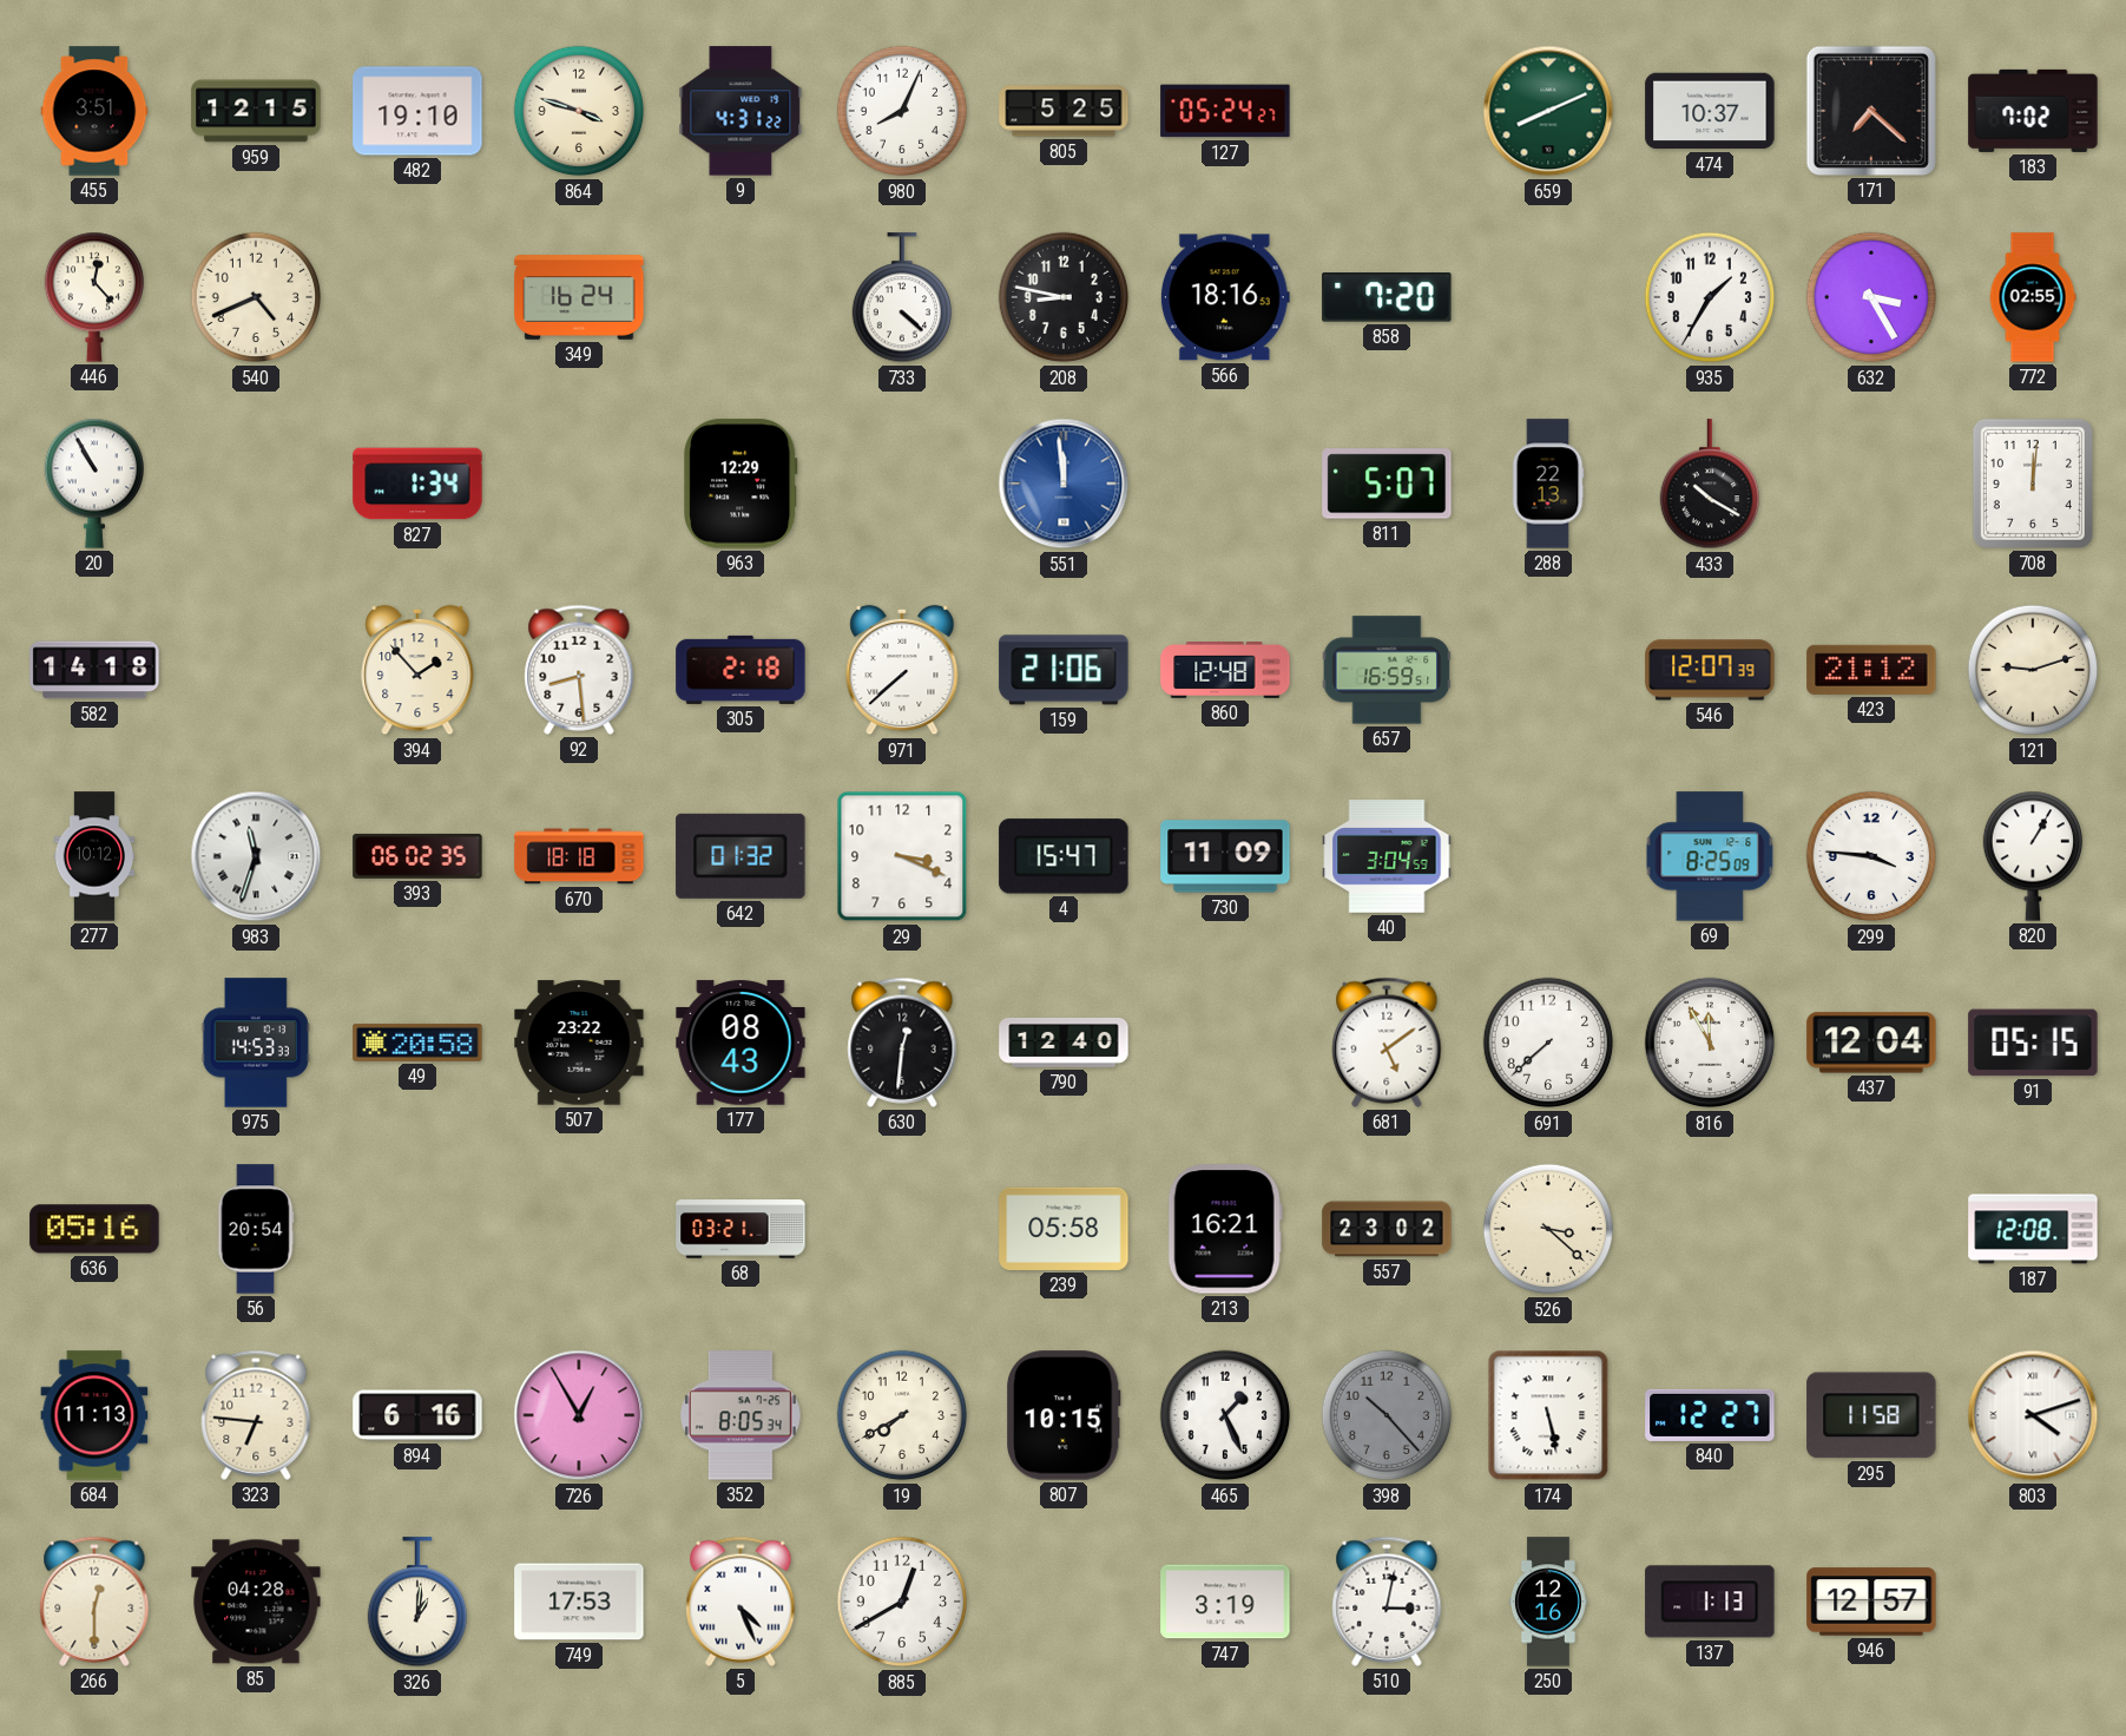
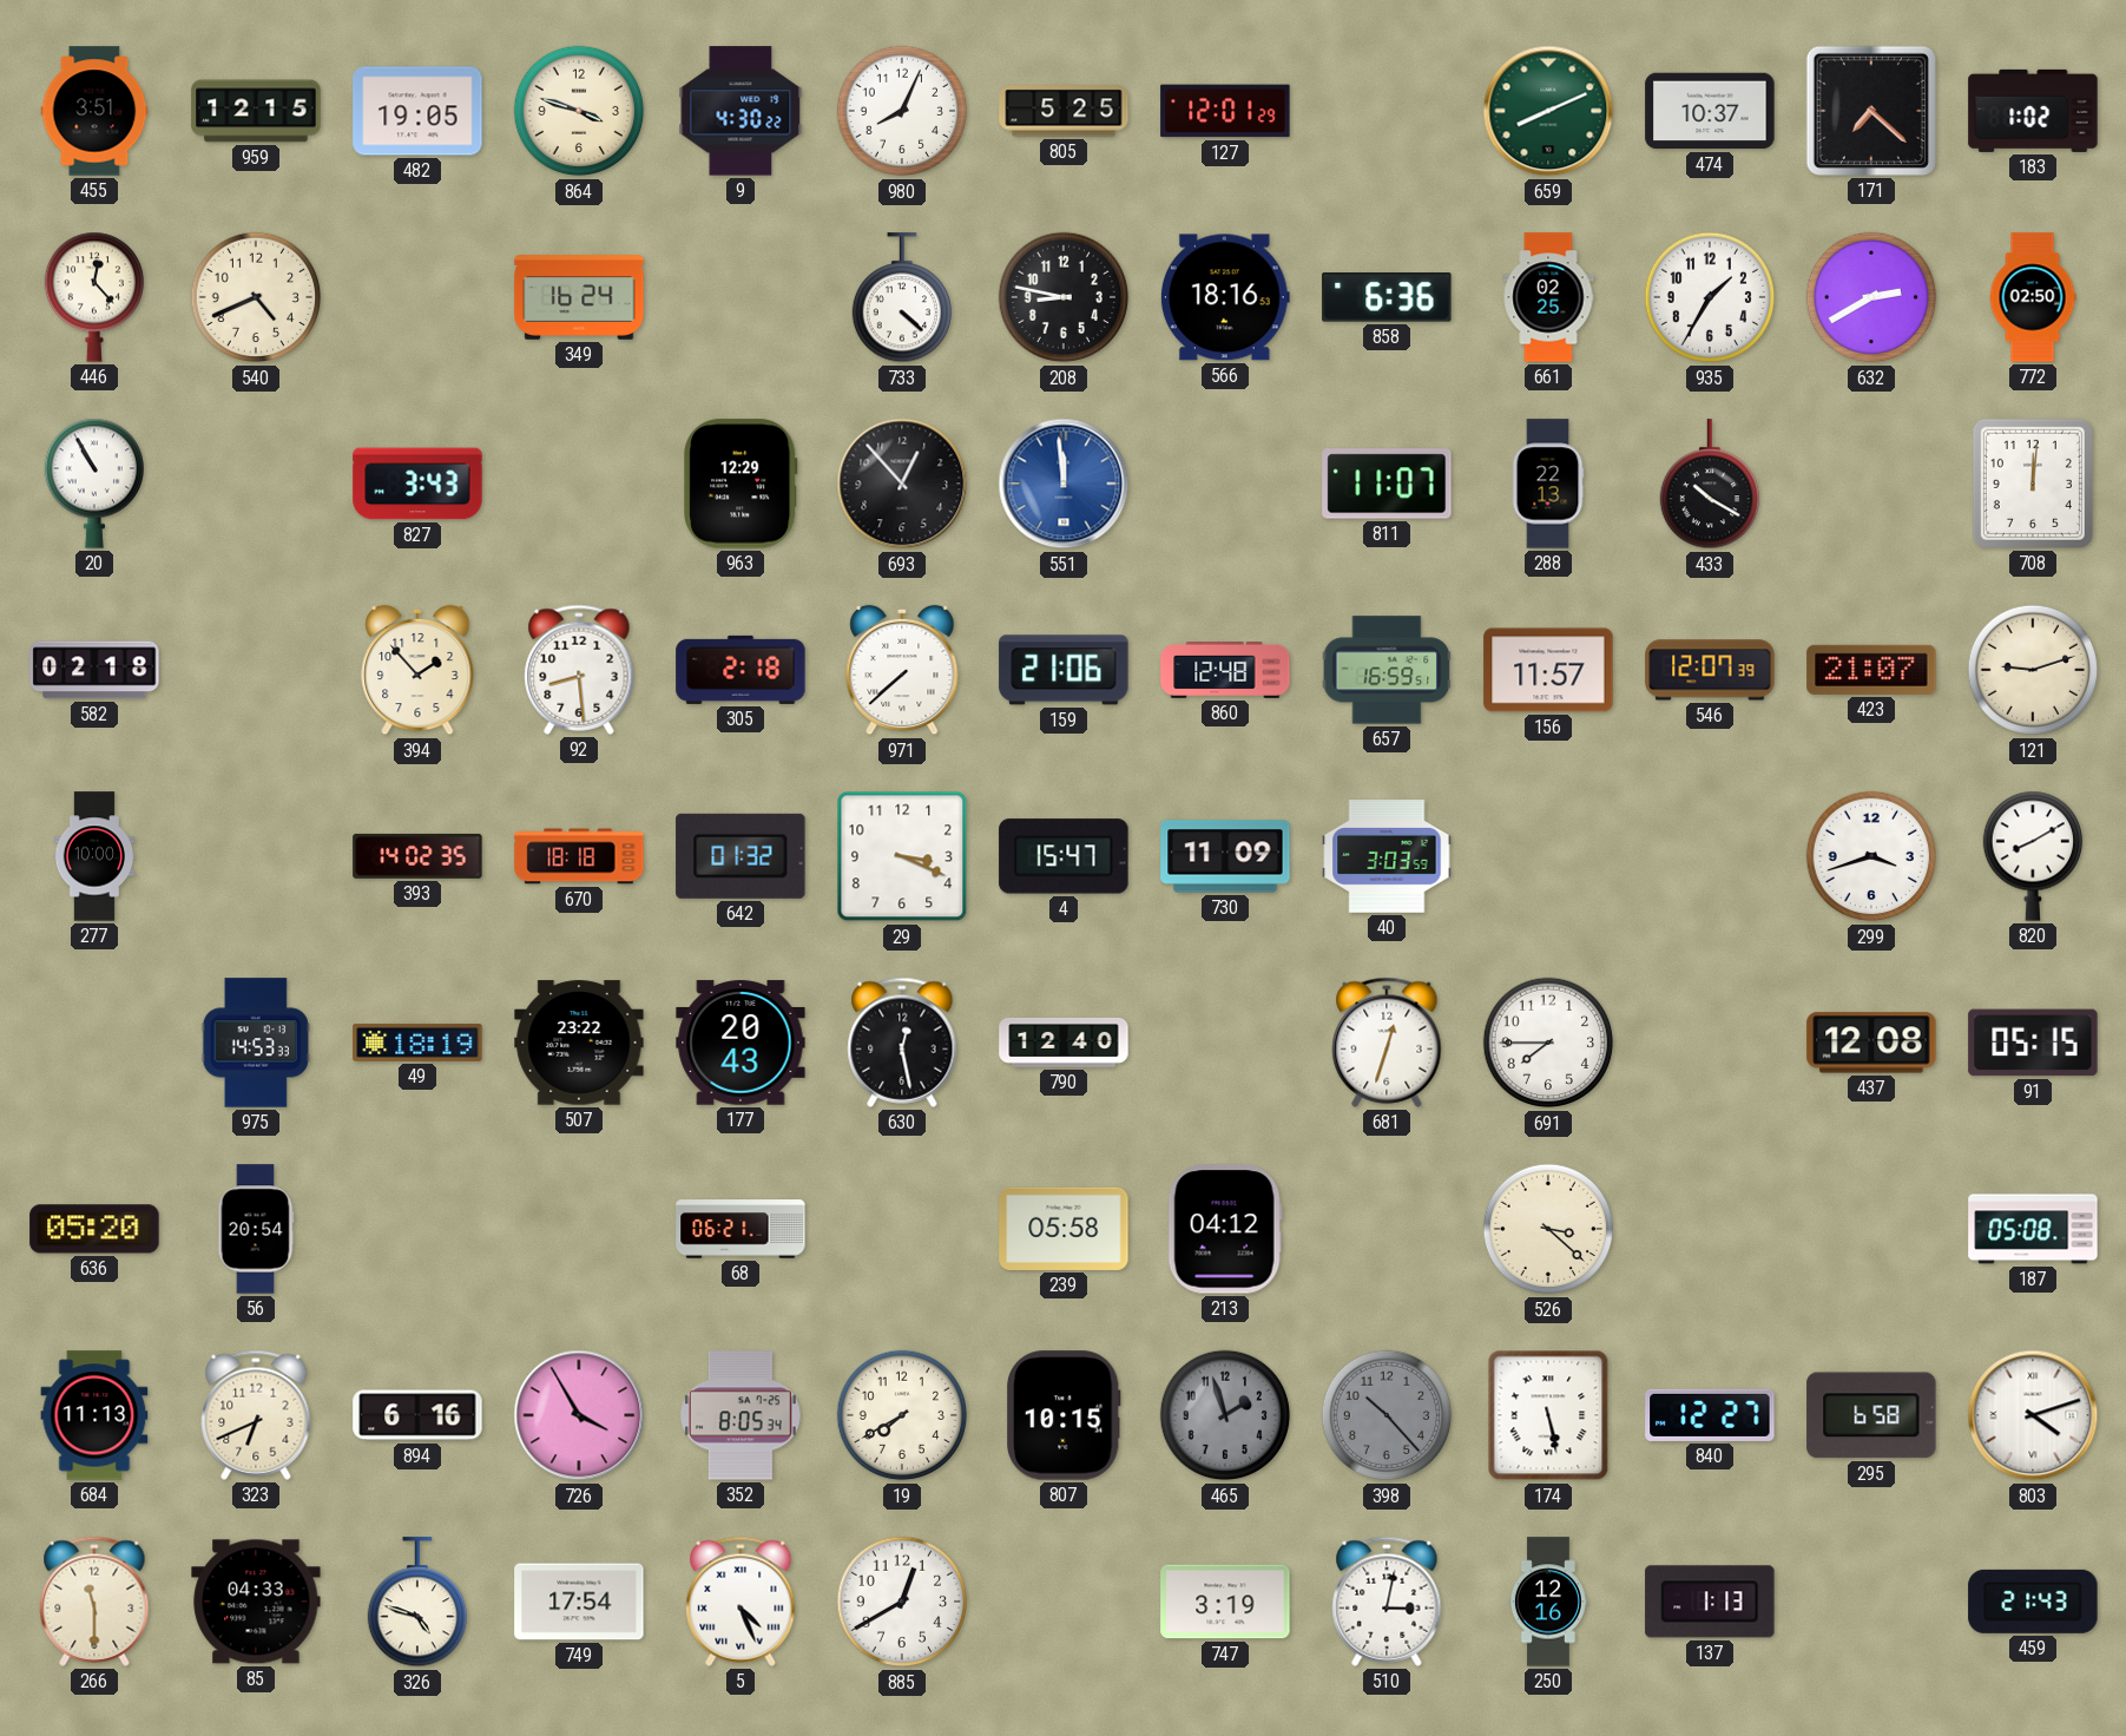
482: 19:10 -> 19:05
9: 4:31 -> 4:30
127: 05:24 -> 12:01
183: 7:02 -> 1:02
858: 7:20 -> 6:36
661: none -> 02:25
632: 3:25 -> 2:40
772: 02:55 -> 02:50
827: 1:34 -> 3:43
693: none -> 12:53
811: 5:07 -> 11:07
582: 14:18 -> 02:18
156: none -> 11:57
423: 21:12 -> 21:07
277: 10:12 -> 10:00
983: 11:33 -> none
393: 06:02 -> 14:02
40: 3:04 -> 3:03
69: 8:25 -> none
299: 3:46 -> 3:42
820: 1:05 -> 8:10
49: 20:58 -> 18:19
177: 08:43 -> 20:43
630: 12:31 -> 12:28
681: 5:09 -> 12:33
691: 7:38 -> 7:45
816: 11:55 -> none
437: 12:04 -> 12:08
636: 05:16 -> 05:20
68: 03:21 -> 06:21
213: 16:21 -> 04:12
557: 23:02 -> none
187: 12:08 -> 05:08
323: 6:46 -> 6:41
726: 12:55 -> 3:55
465: 1:26 -> 1:57
465 dial: white -> grey
295: 11:58 -> 6:58
266: 12:30 -> 11:30
85: 04:28 -> 04:33
326: 1:01 -> 4:48
749: 17:53 -> 17:54
946: 12:57 -> none
459: none -> 21:43
